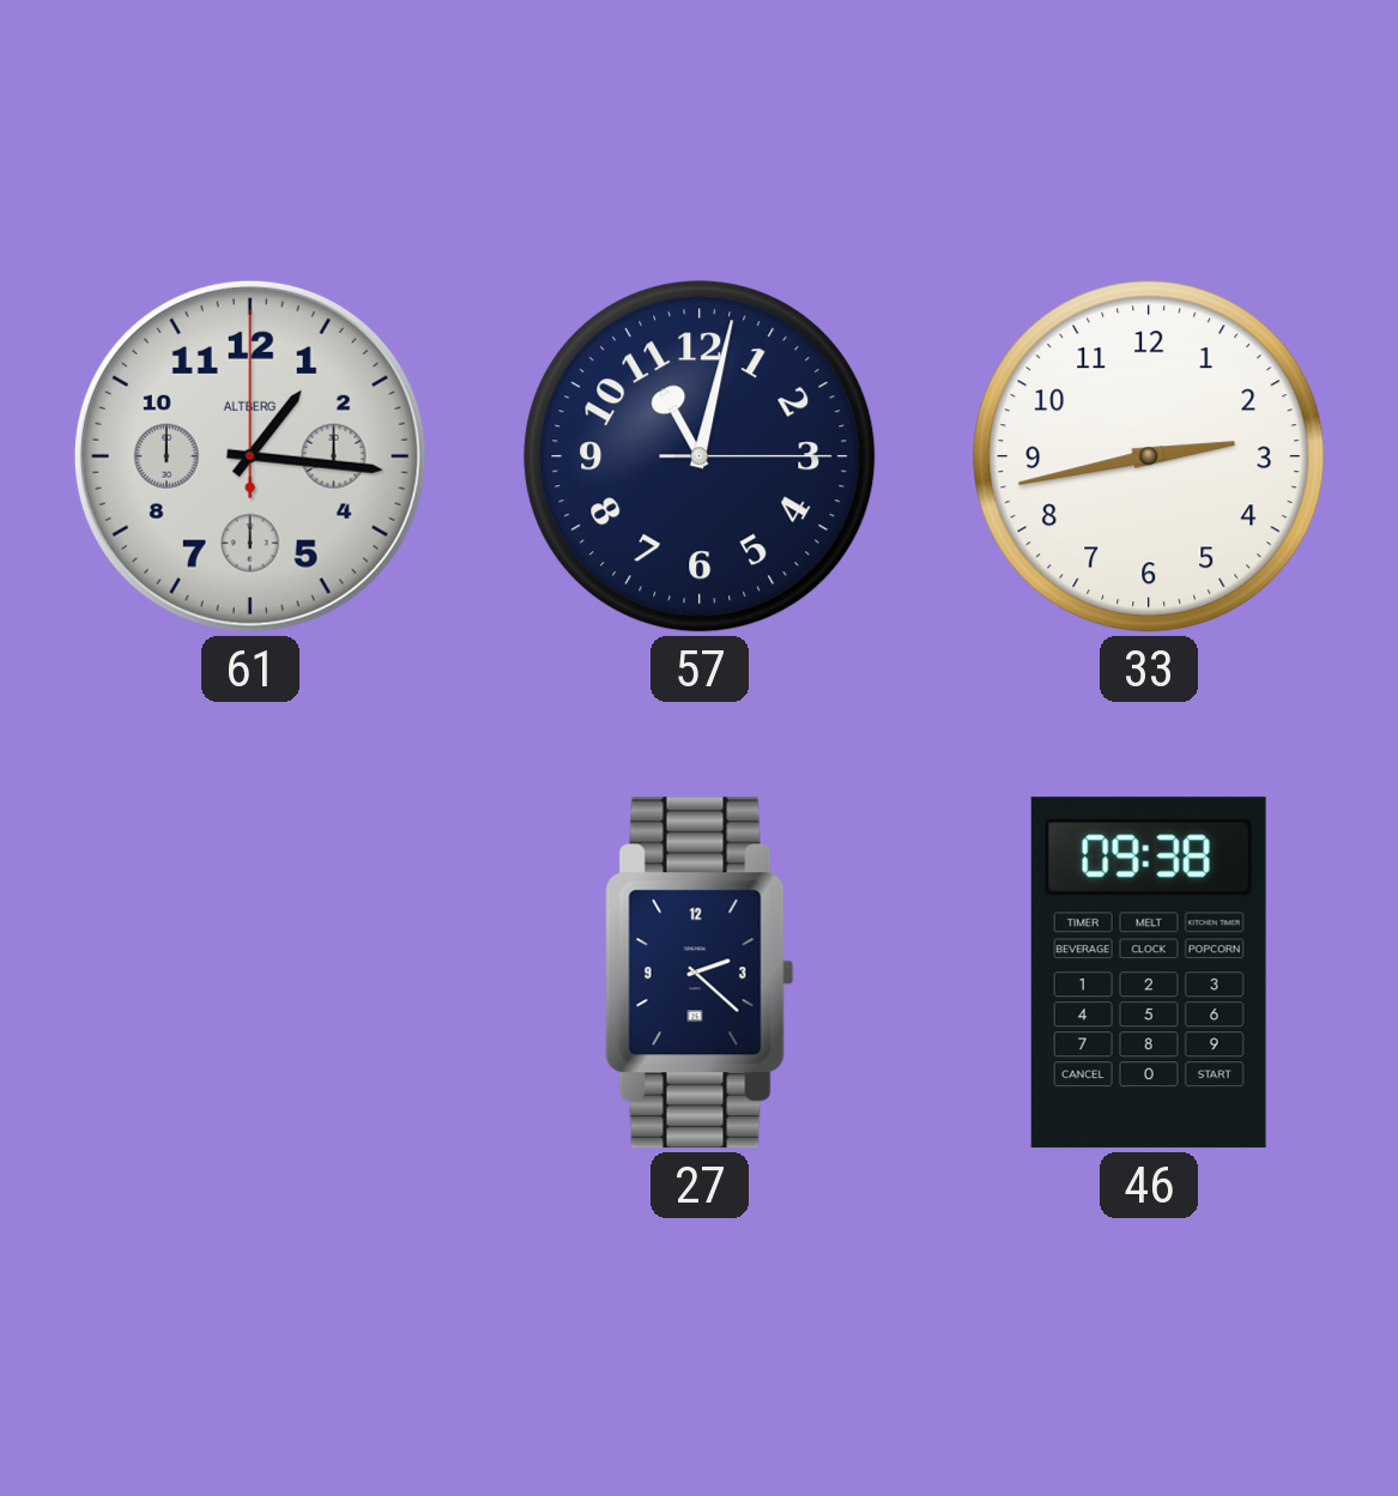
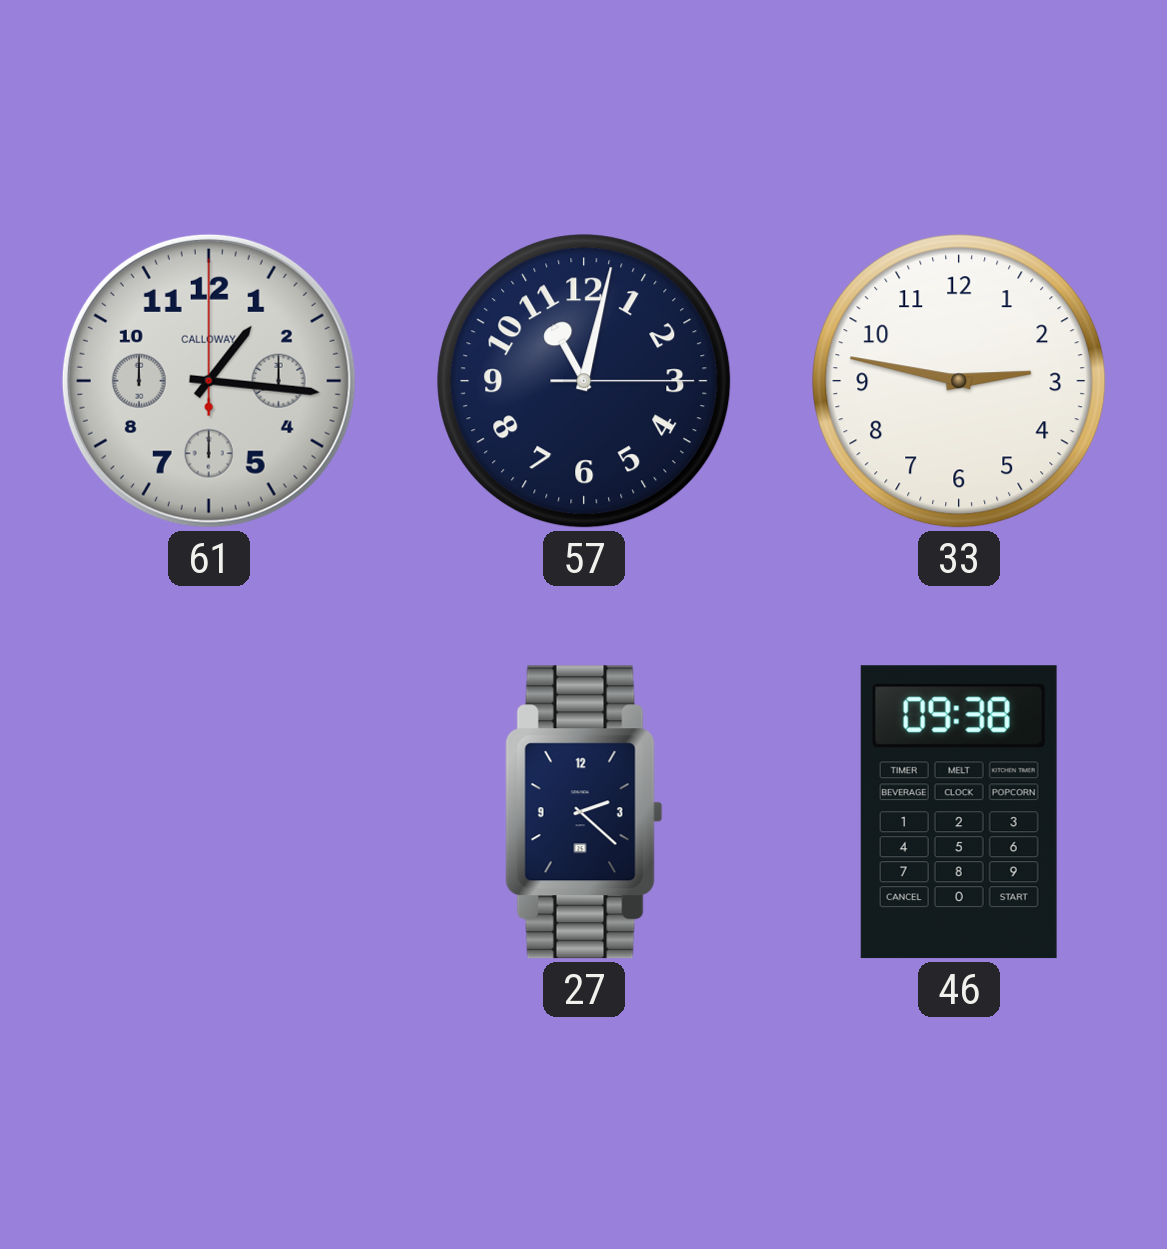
61 brand: ALTBERG -> CALLOWAY
33: 2:43 -> 2:47
